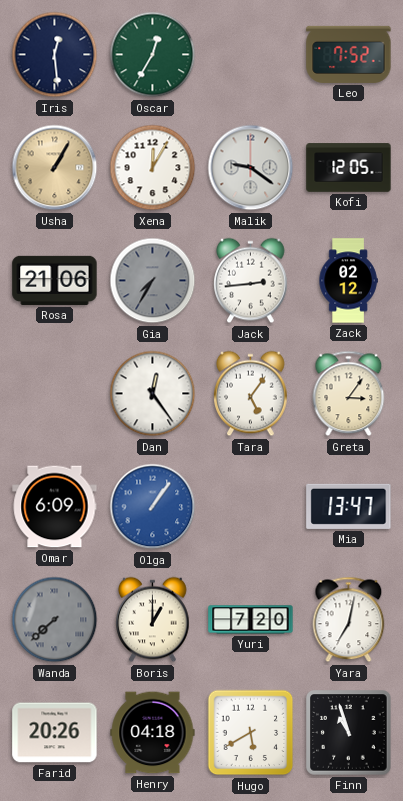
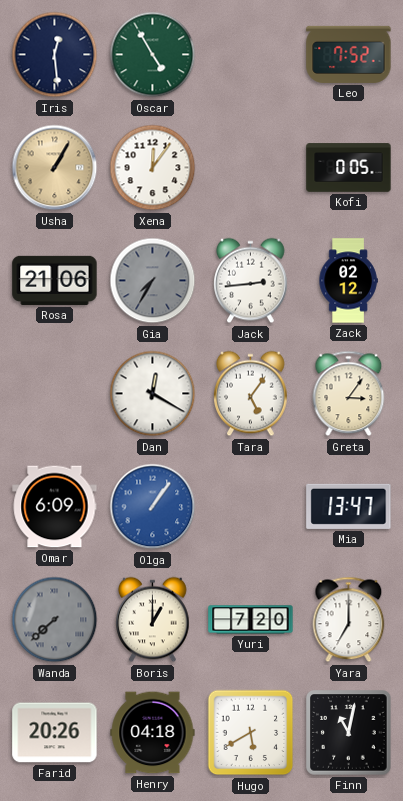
Oscar: 12:35 -> 4:55
Xena: 12:05 -> 12:06
Malik: 9:21 -> none
Kofi: 12:05 -> 0:05
Dan: 12:24 -> 12:20
Yara: 7:02 -> 7:00
Finn: 10:57 -> 11:02
